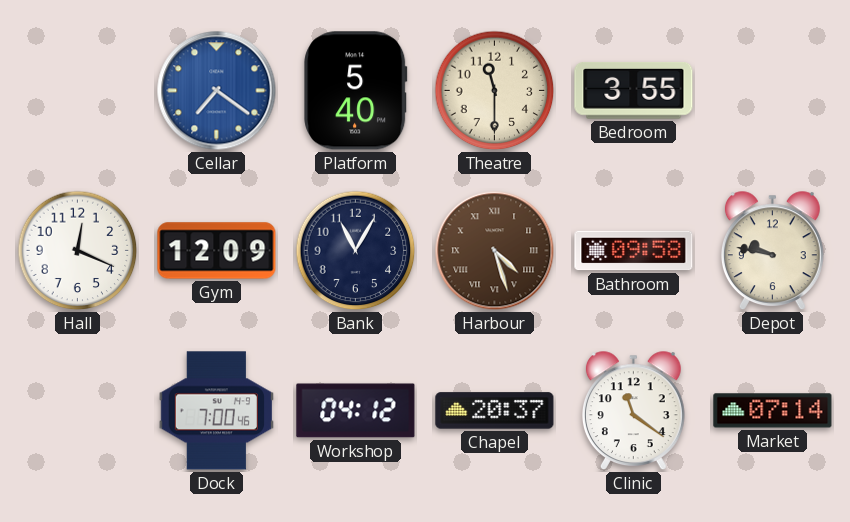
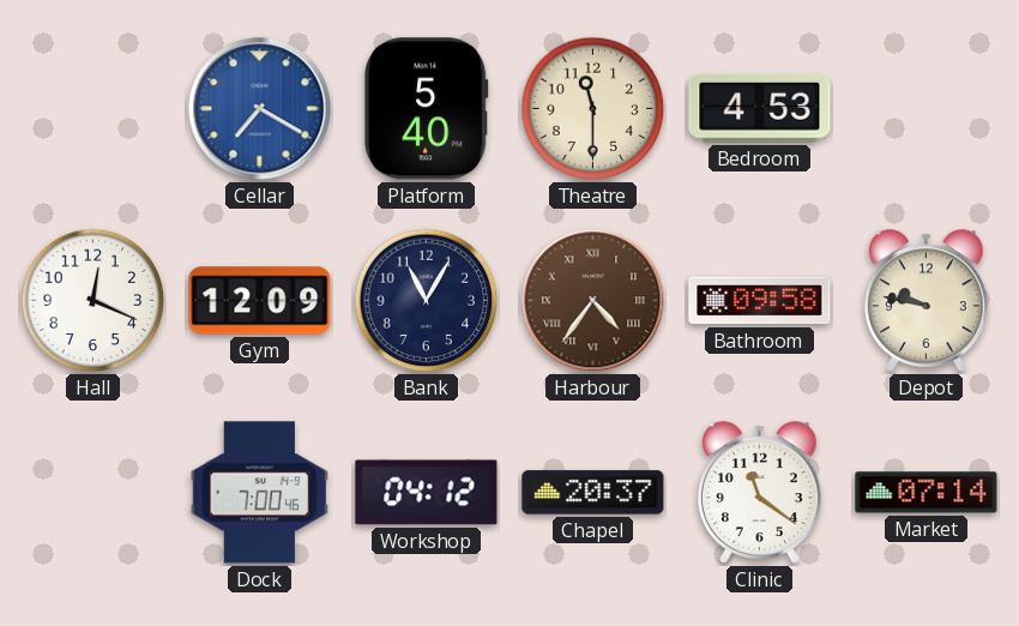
Cellar: 7:21 -> 7:20
Bedroom: 3:55 -> 4:53
Harbour: 4:27 -> 4:36
